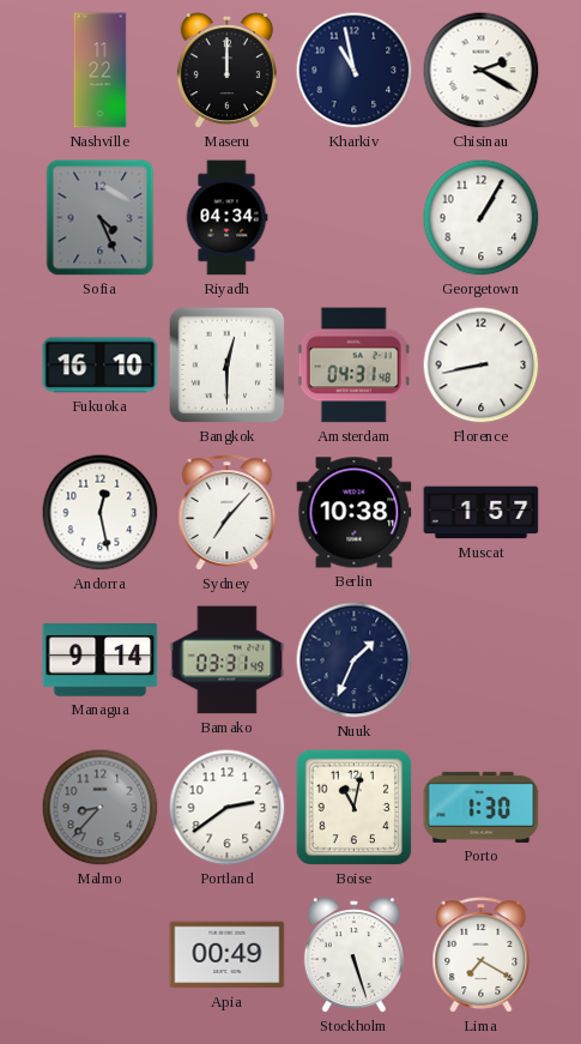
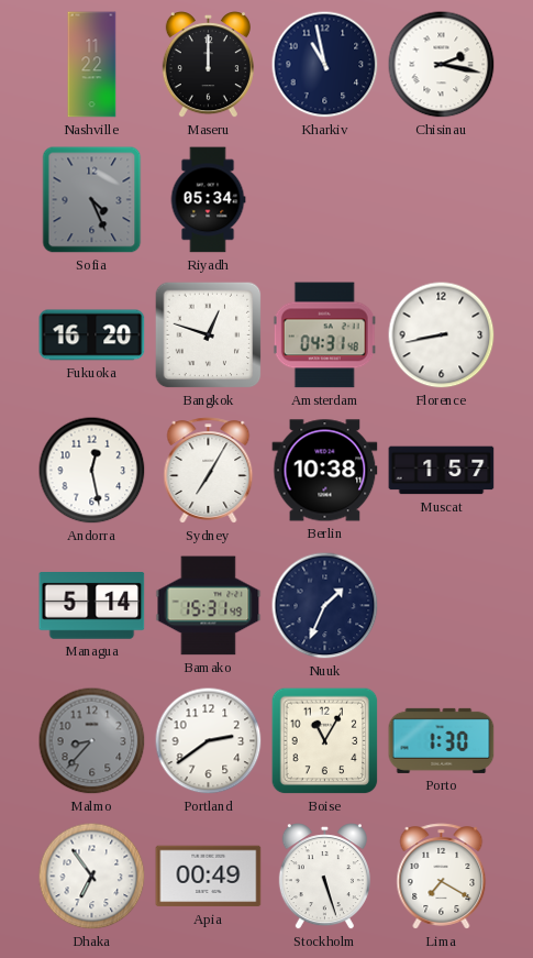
Chisinau: 2:20 -> 2:17
Riyadh: 04:34 -> 05:34
Georgetown: 1:05 -> none
Fukuoka: 16:10 -> 16:20
Bangkok: 12:30 -> 12:48
Sydney: 7:07 -> 7:05
Managua: 9:14 -> 5:14
Bamako: 03:31 -> 15:31
Boise: 11:02 -> 11:05
Dhaka: none -> 6:54
